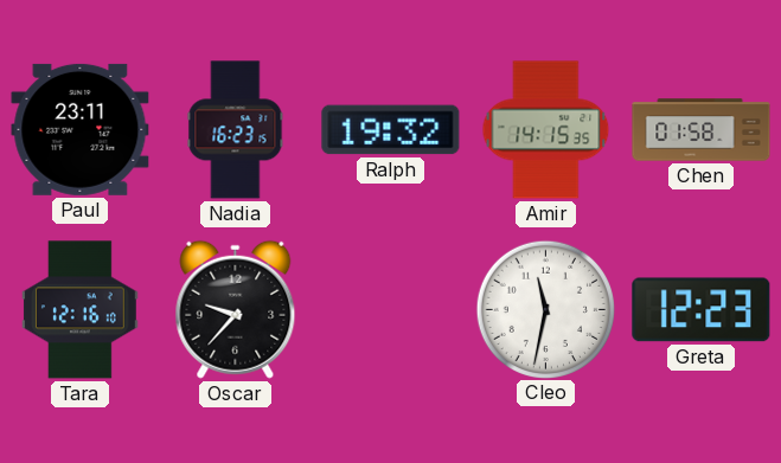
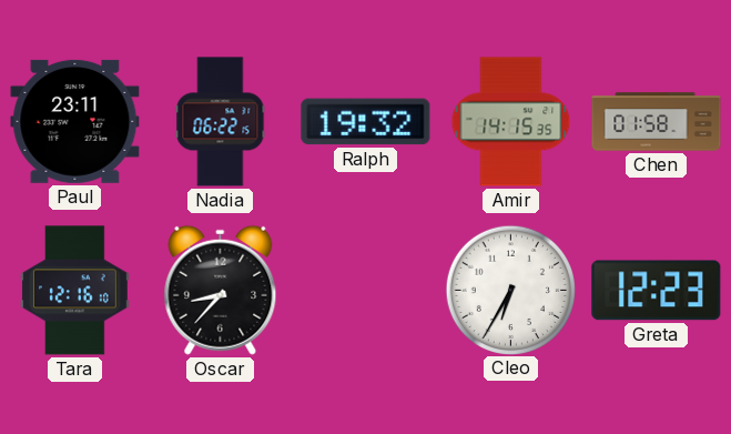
Nadia: 16:23 -> 06:22
Oscar: 9:37 -> 8:37
Cleo: 11:32 -> 6:35
